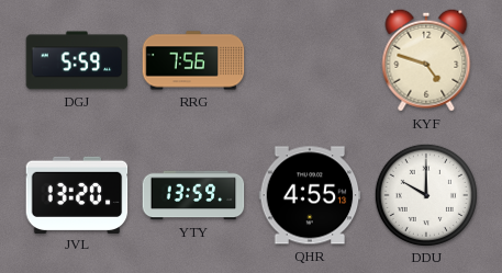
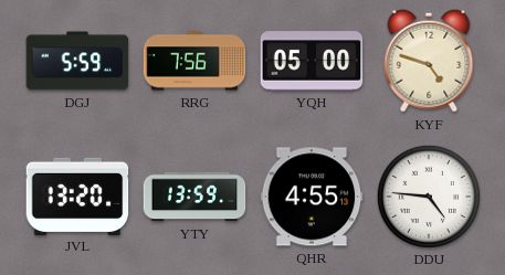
YQH: none -> 05:00
DDU: 10:00 -> 4:46
